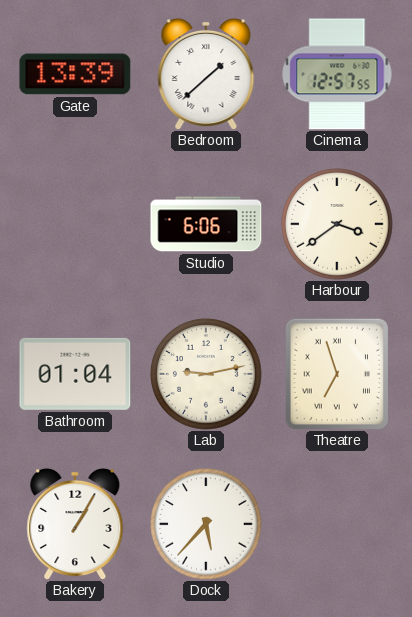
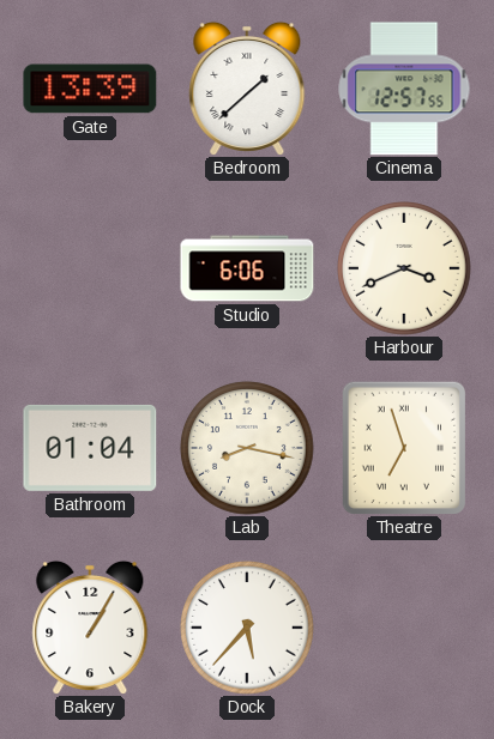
Harbour: 3:39 -> 3:41
Lab: 9:13 -> 8:17
